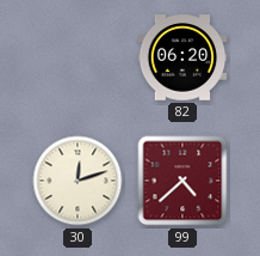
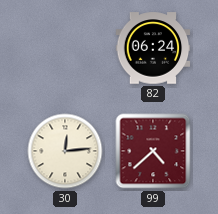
82: 06:20 -> 06:24
30: 12:12 -> 12:14
